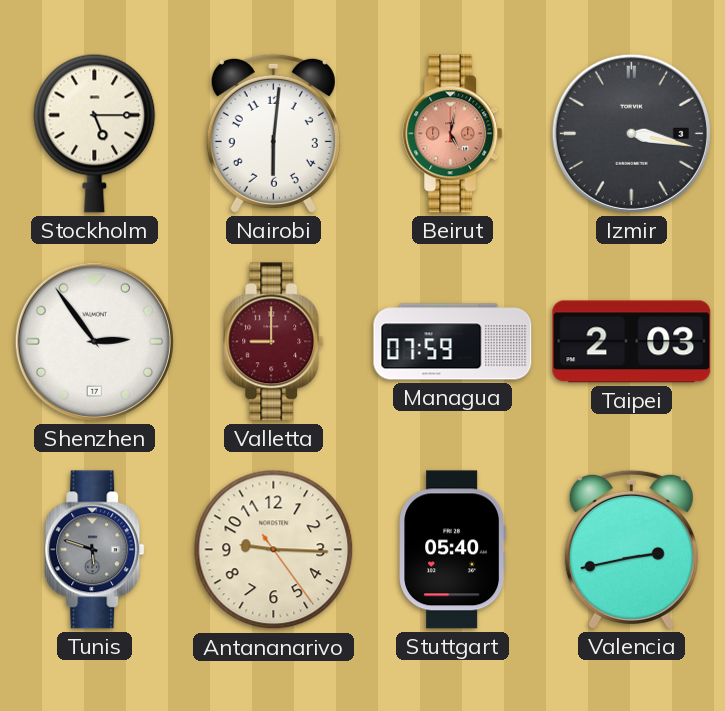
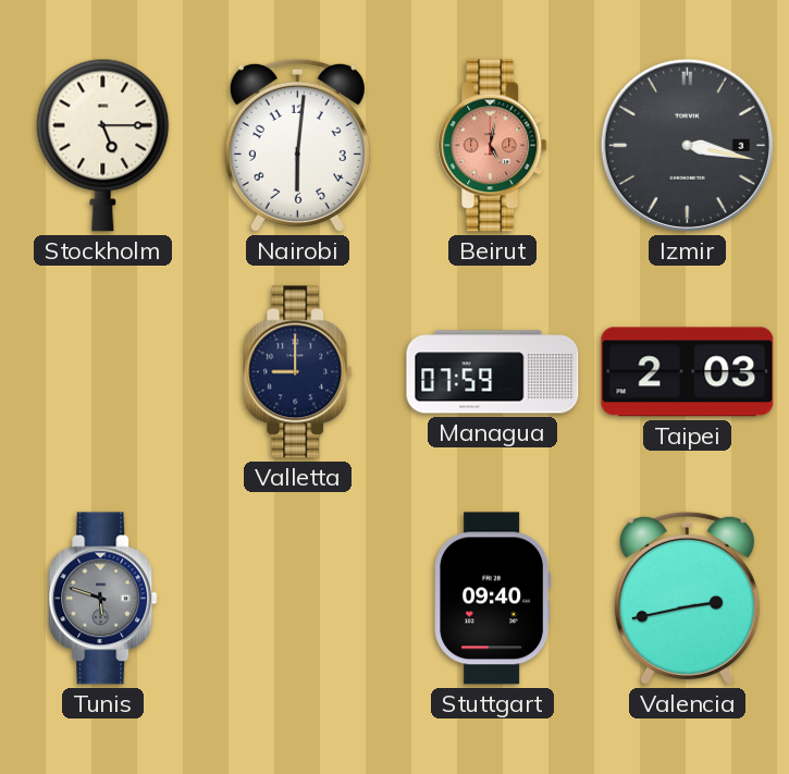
Shenzhen: 2:54 -> none
Valletta dial: burgundy -> navy
Antananarivo: 9:15 -> none
Stuttgart: 05:40 -> 09:40
